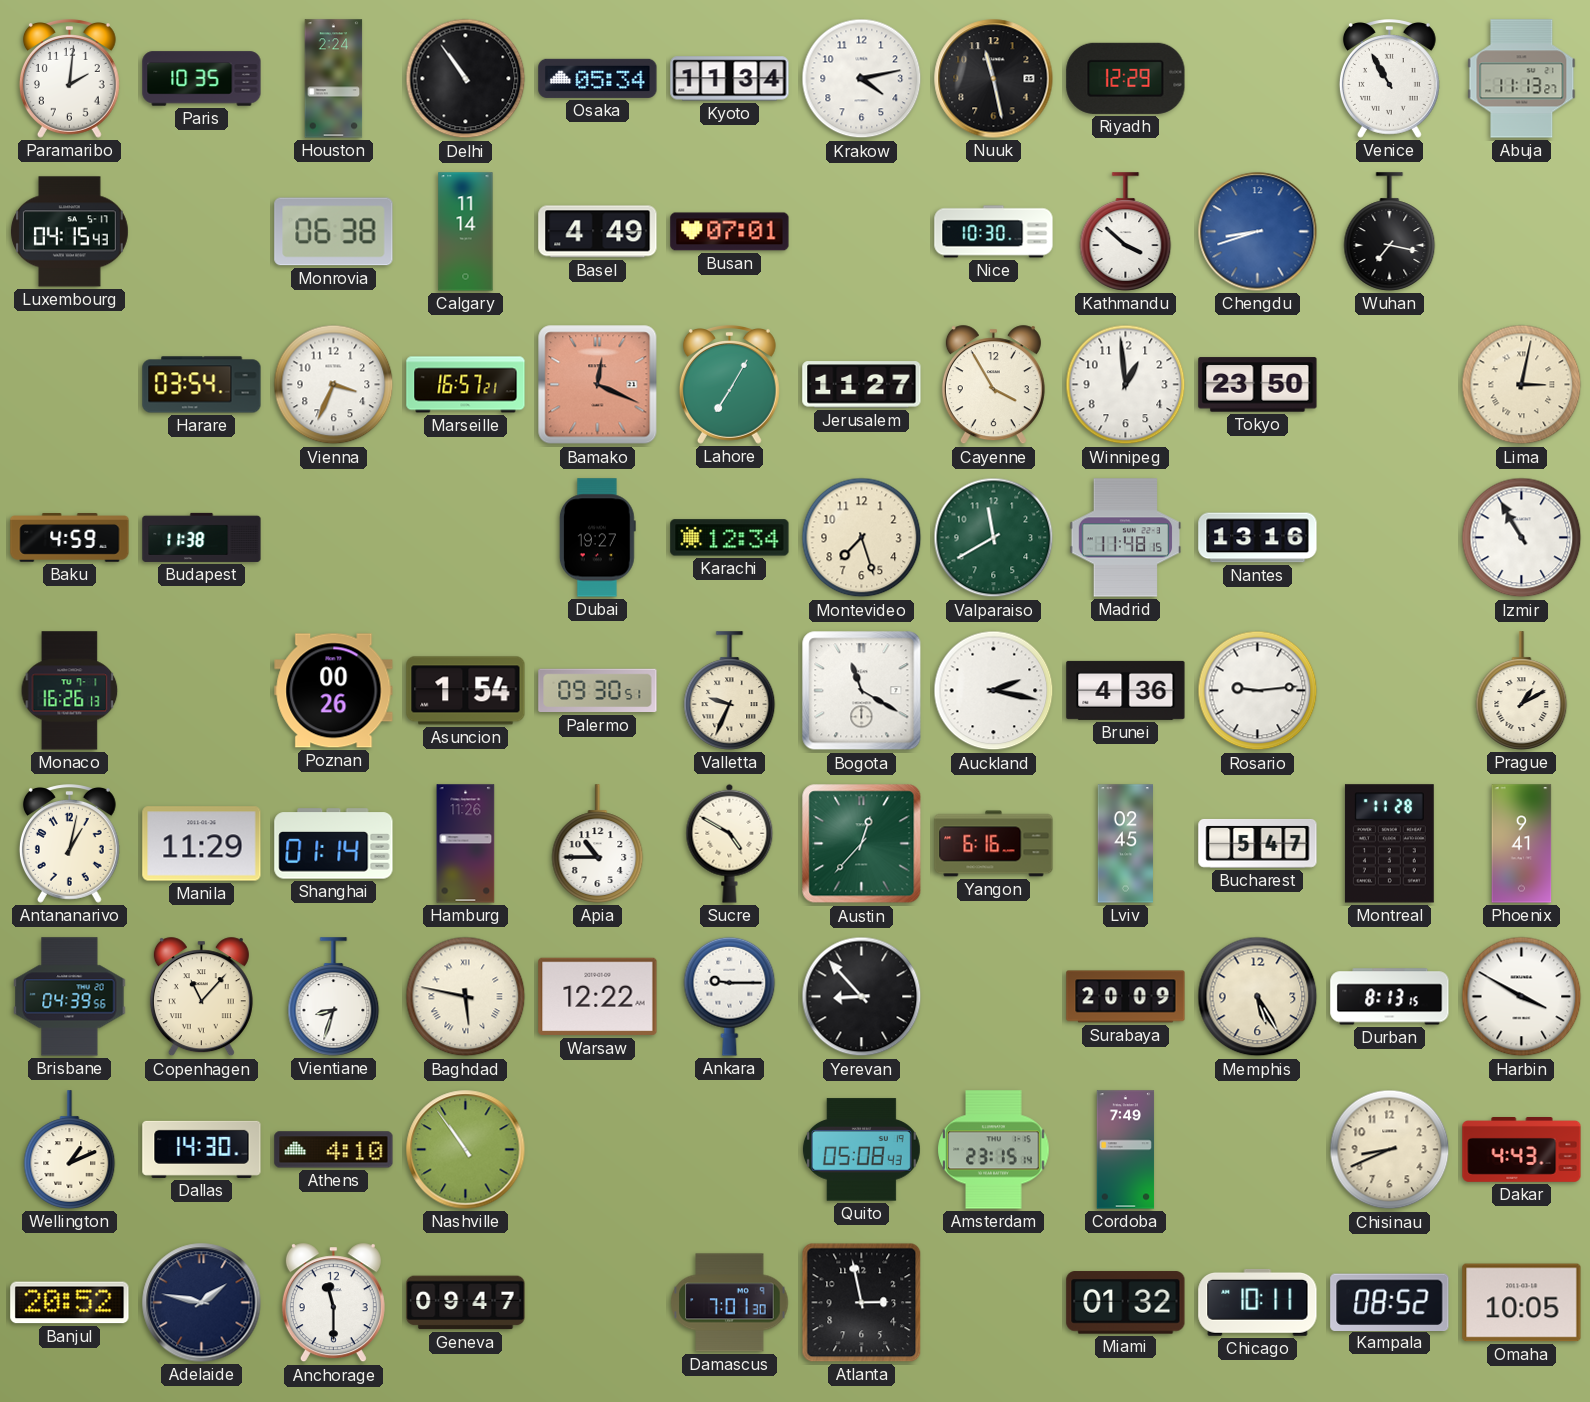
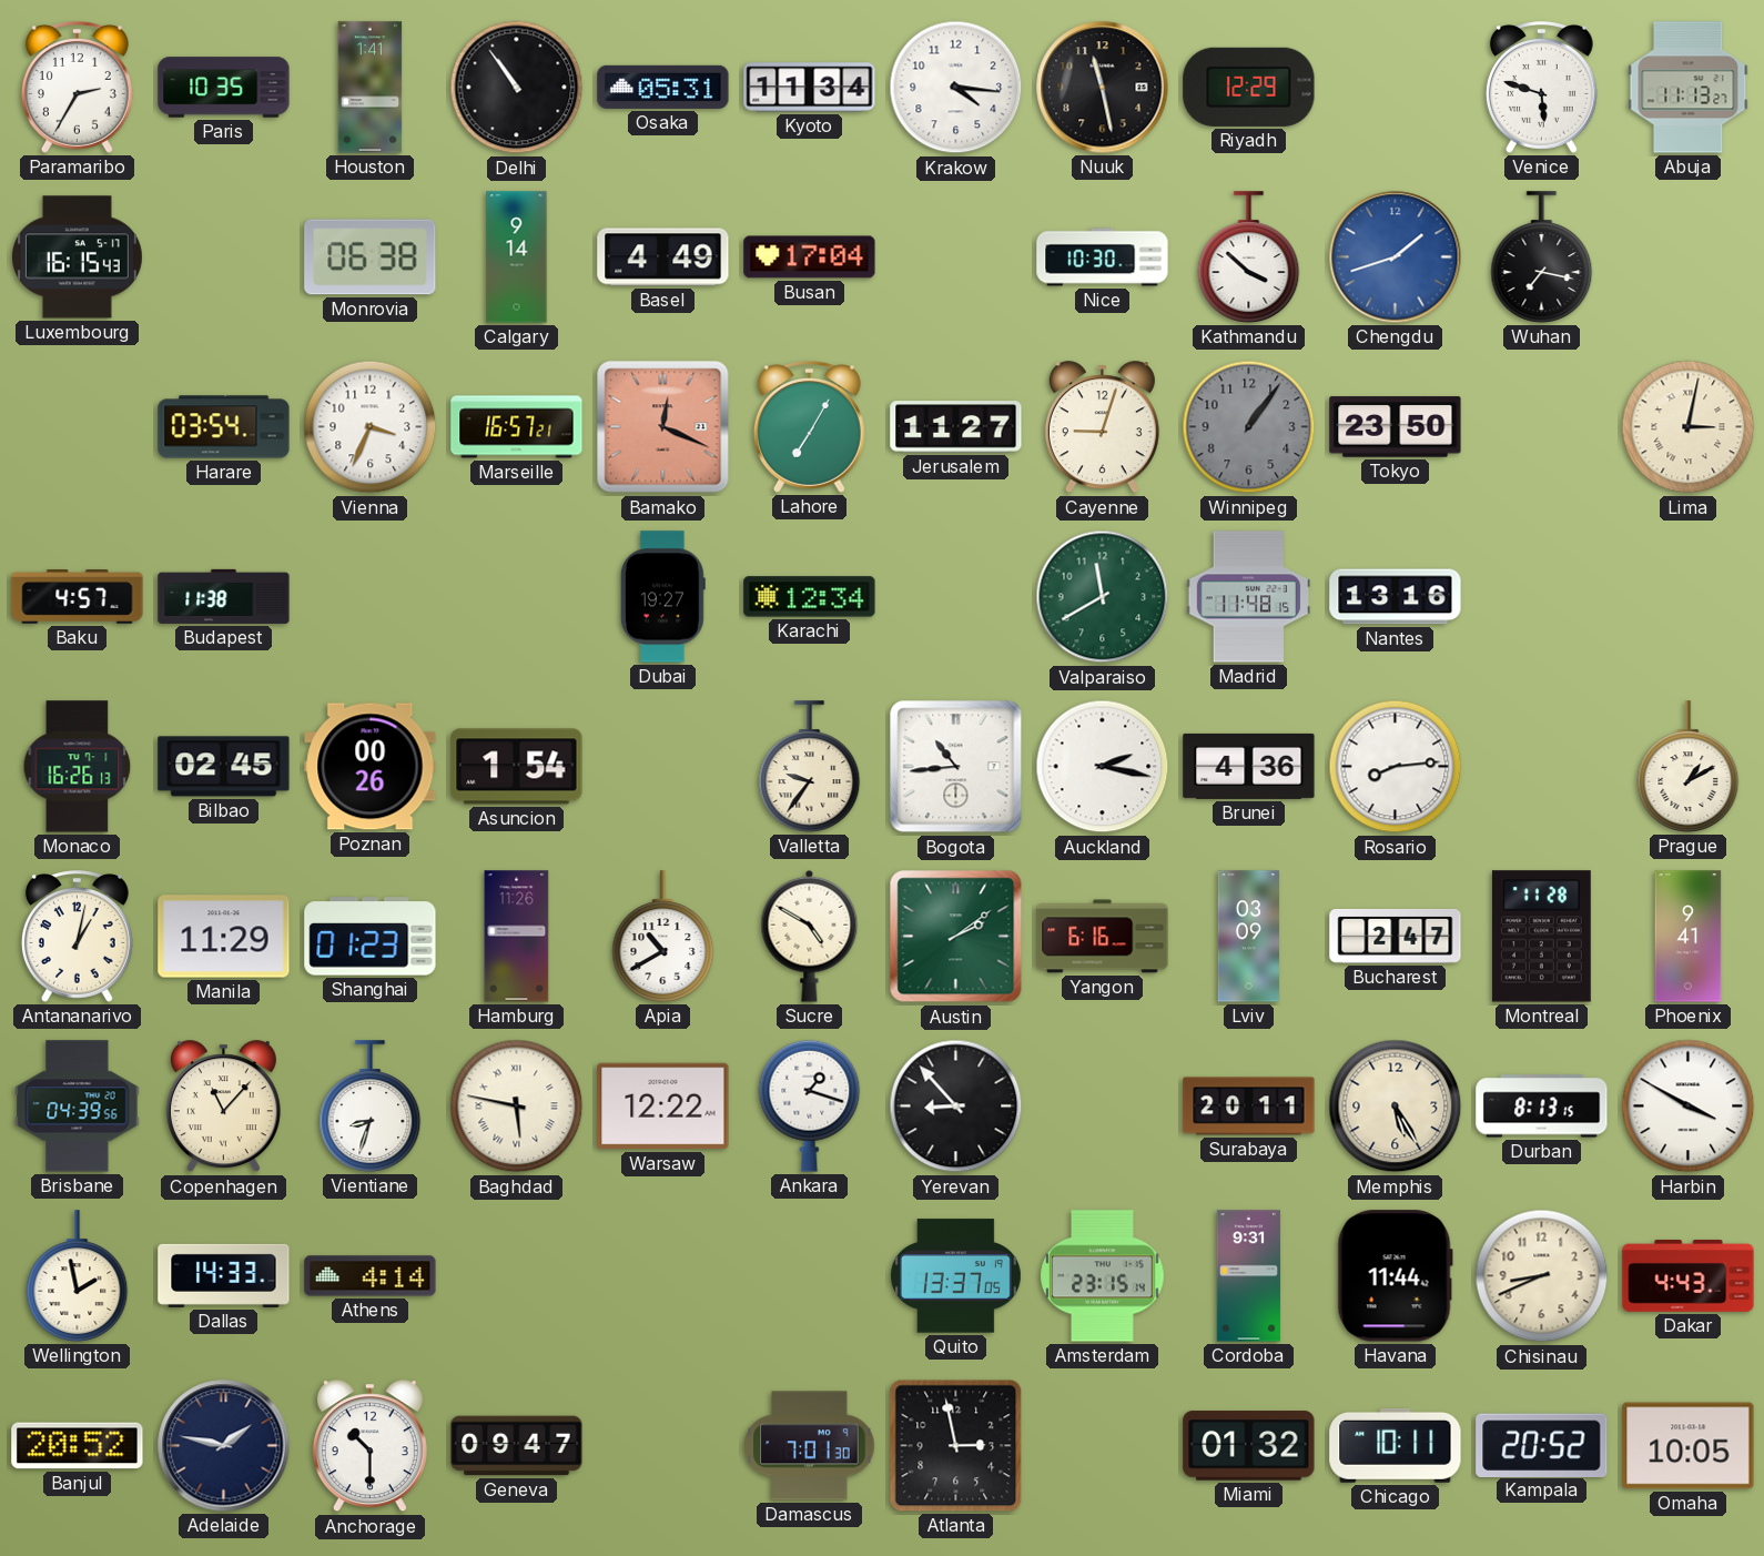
Paramaribo: 2:01 -> 2:35
Houston: 2:24 -> 1:41
Osaka: 05:34 -> 05:31
Krakow: 4:13 -> 4:16
Venice: 10:55 -> 5:48
Luxembourg: 04:15 -> 16:15
Calgary: 11:14 -> 9:14
Busan: 07:01 -> 17:04
Chengdu: 8:42 -> 1:42
Cayenne: 3:55 -> 9:03
Winnipeg: 12:59 -> 1:06
Winnipeg dial: white -> grey
Baku: 4:59 -> 4:57
Montevideo: 7:27 -> none
Izmir: 10:55 -> none
Bilbao: none -> 02:45
Palermo: 09:30 -> none
Valletta: 9:34 -> 9:36
Bogota: 11:20 -> 10:44
Rosario: 9:14 -> 8:14
Shanghai: 01:14 -> 01:23
Apia: 10:45 -> 10:40
Austin: 12:37 -> 2:09
Lviv: 02:45 -> 03:09
Bucharest: 5:47 -> 2:47
Ankara: 9:15 -> 1:18
Surabaya: 20:09 -> 20:11
Wellington: 1:11 -> 1:58
Dallas: 14:30 -> 14:33
Athens: 4:10 -> 4:14
Nashville: 10:54 -> none
Quito: 05:08 -> 13:37
Cordoba: 7:49 -> 9:31
Havana: none -> 11:44
Anchorage: 11:30 -> 10:30
Kampala: 08:52 -> 20:52
